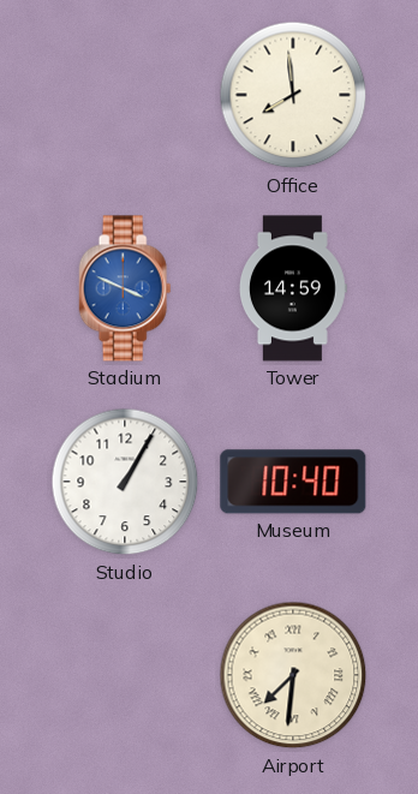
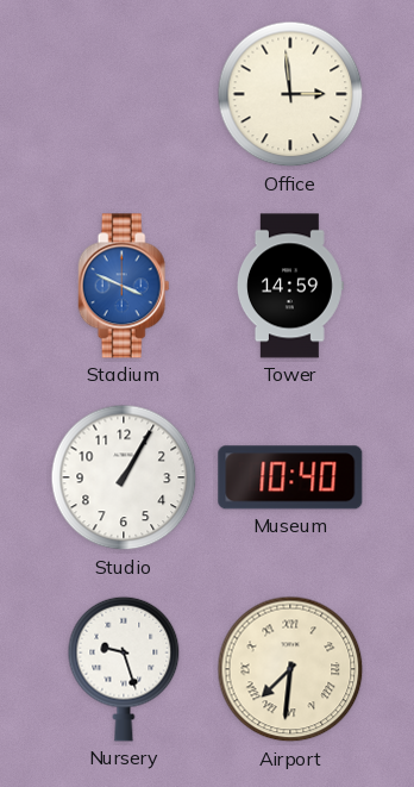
Office: 7:59 -> 2:59
Nursery: none -> 9:27
